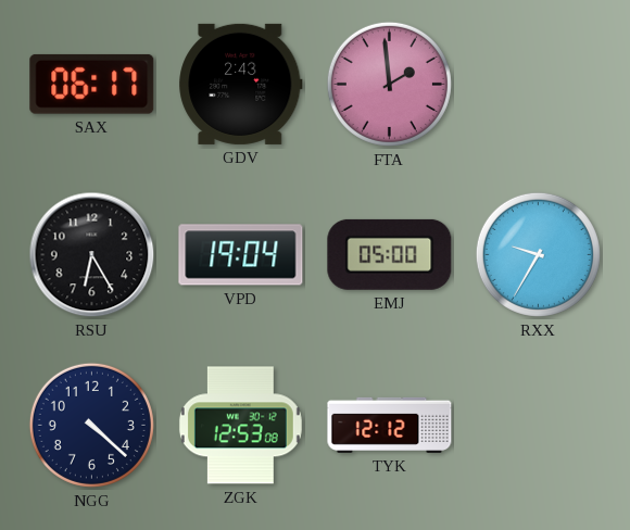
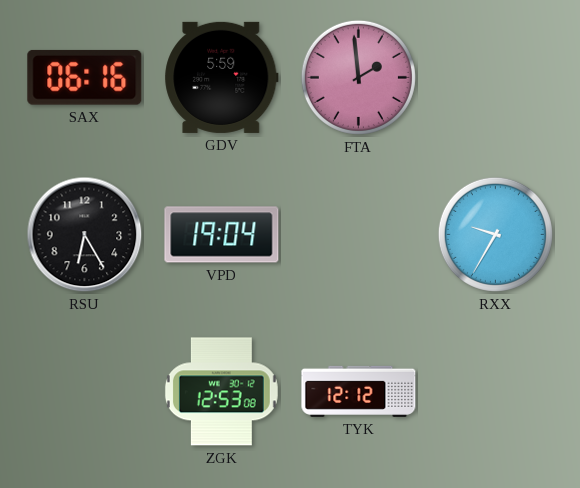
SAX: 06:17 -> 06:16
GDV: 2:43 -> 5:59
EMJ: 05:00 -> none
NGG: 4:22 -> none
